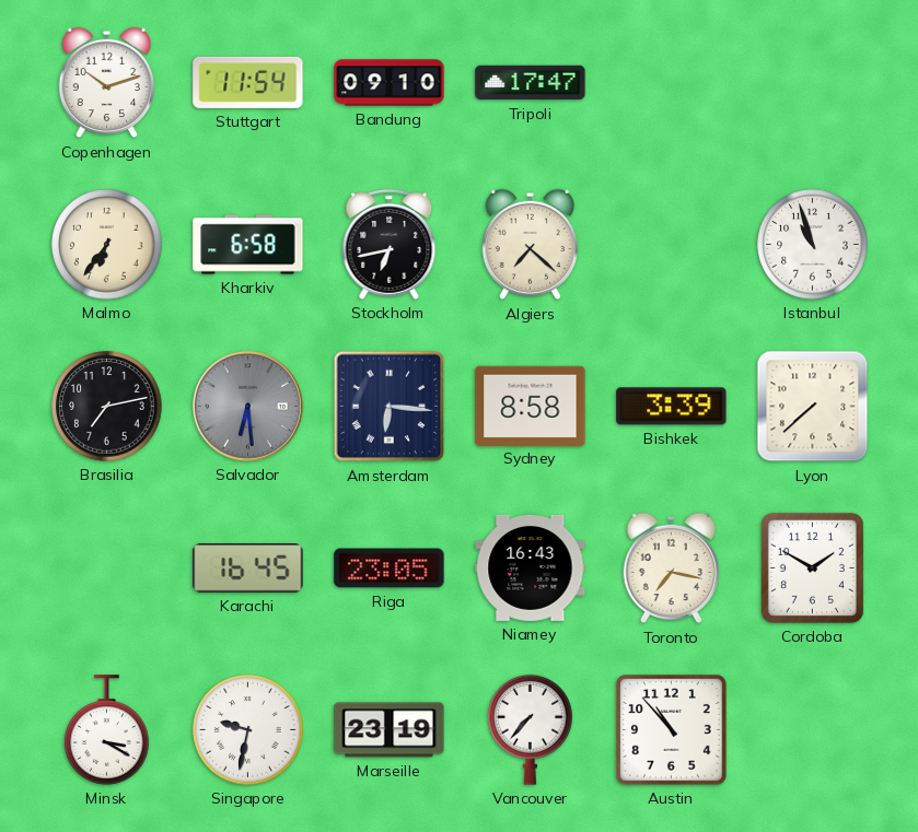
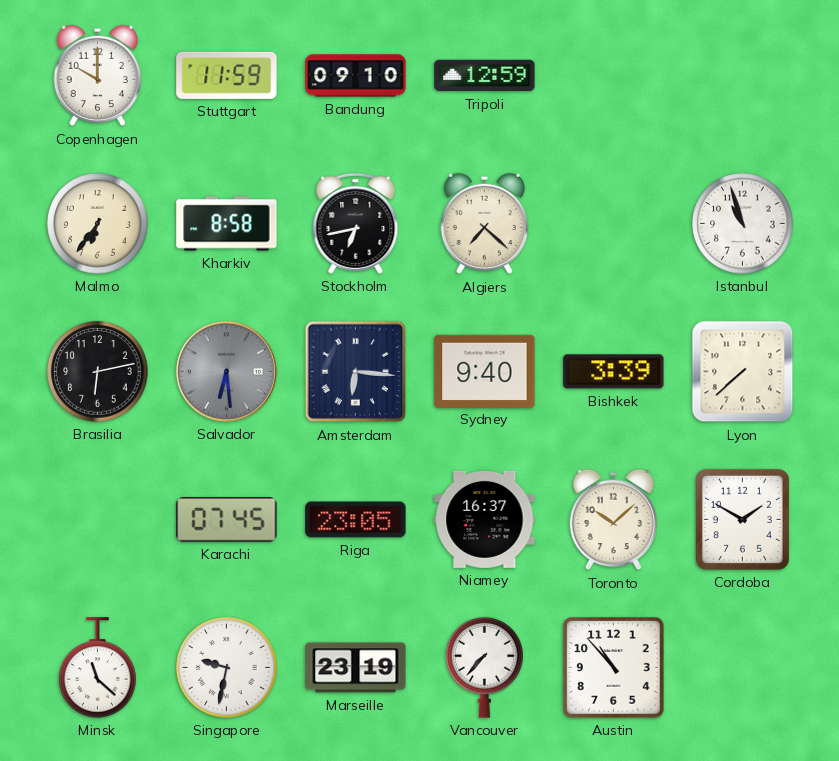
Copenhagen: 10:12 -> 10:00
Stuttgart: 11:54 -> 11:59
Tripoli: 17:47 -> 12:59
Kharkiv: 6:58 -> 8:58
Brasilia: 7:13 -> 6:13
Sydney: 8:58 -> 9:40
Karachi: 16:45 -> 07:45
Niamey: 16:43 -> 16:37
Toronto: 7:17 -> 10:08
Minsk: 3:20 -> 11:22
